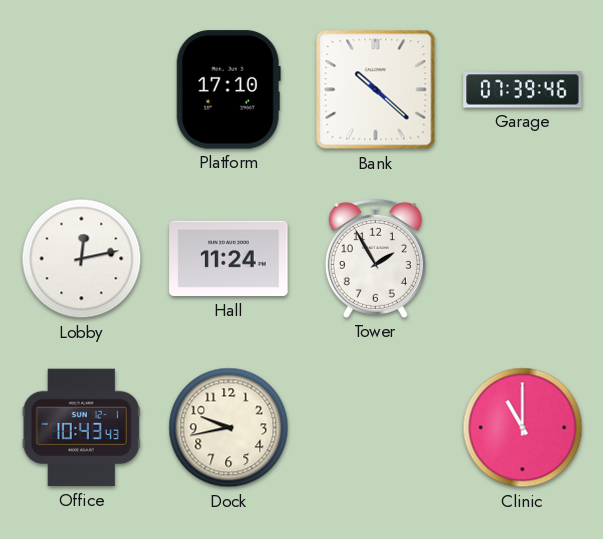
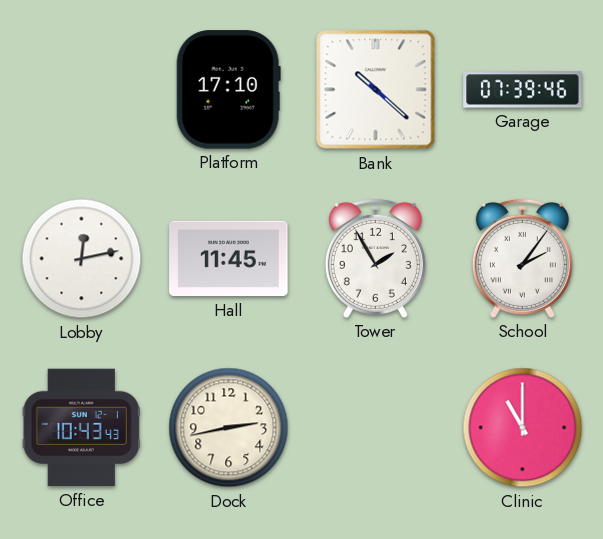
Hall: 11:24 -> 11:45
School: none -> 2:06
Dock: 9:43 -> 2:43
